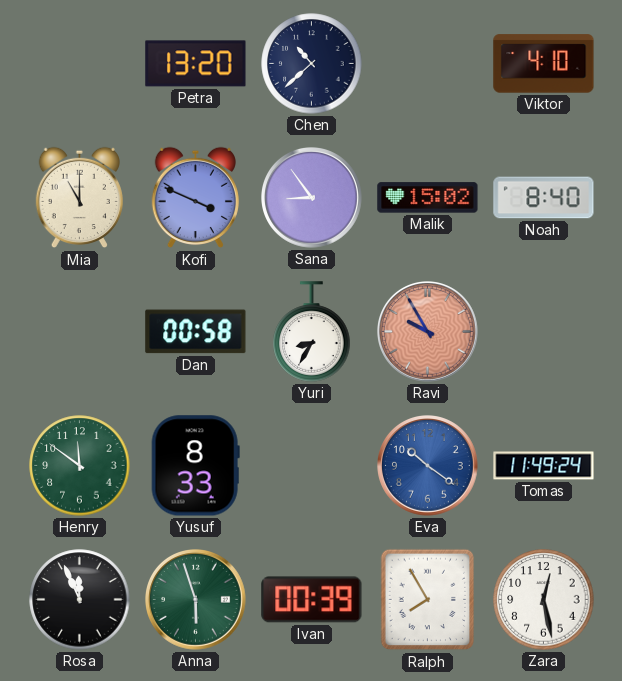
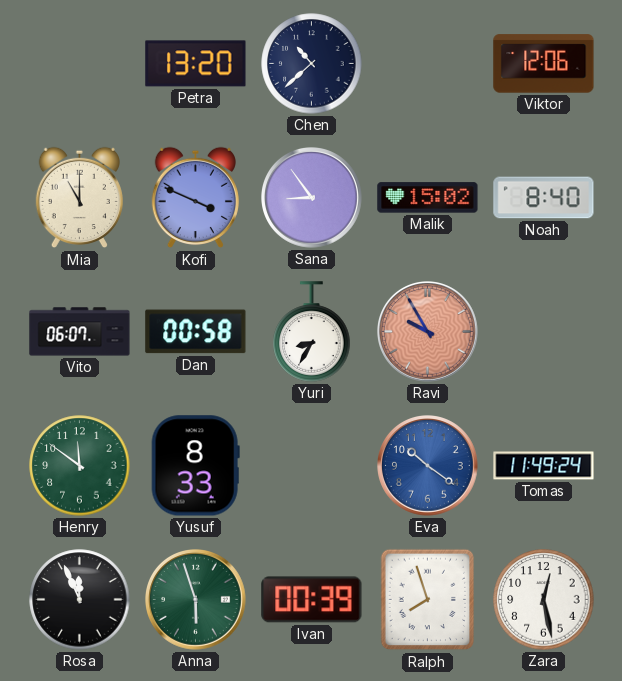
Viktor: 4:10 -> 12:06
Vito: none -> 06:07
Ralph: 7:55 -> 7:57
